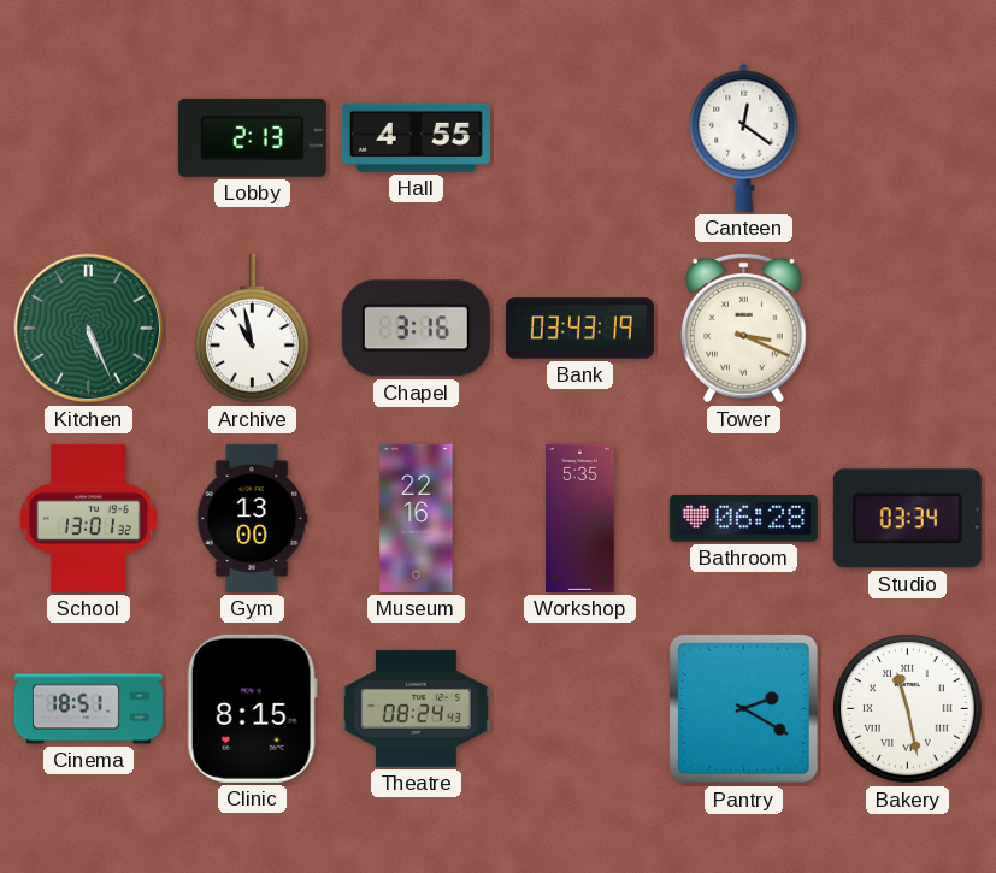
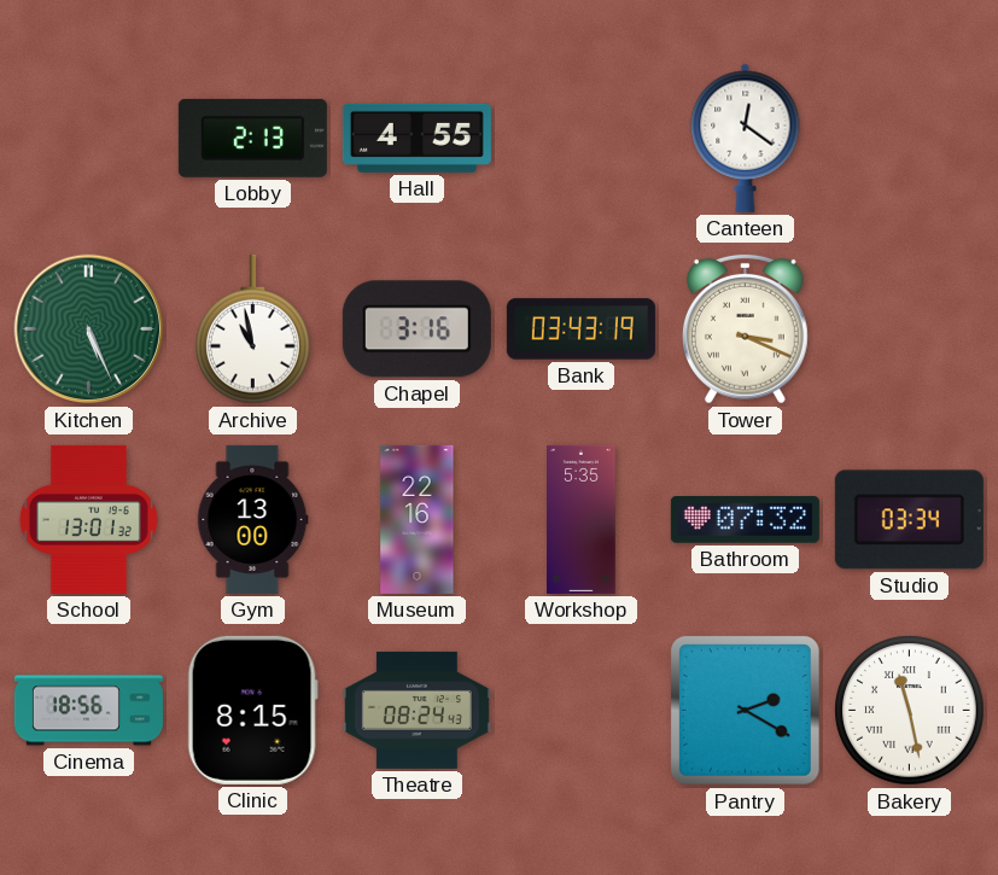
Bathroom: 06:28 -> 07:32
Cinema: 18:51 -> 18:56
